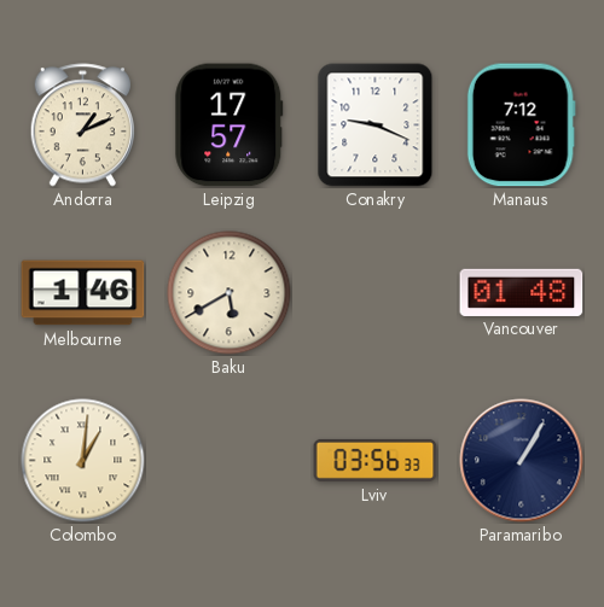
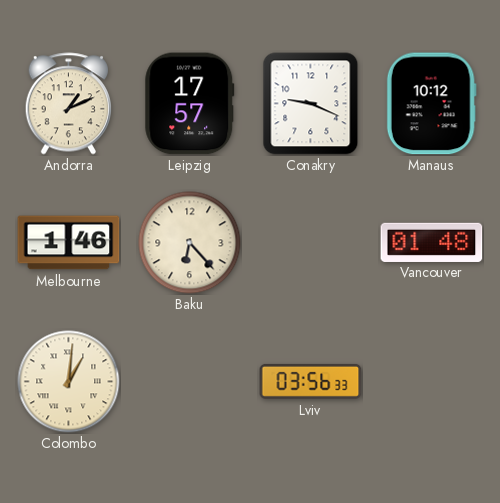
Manaus: 7:12 -> 10:12
Baku: 5:40 -> 6:23
Paramaribo: 1:05 -> none
